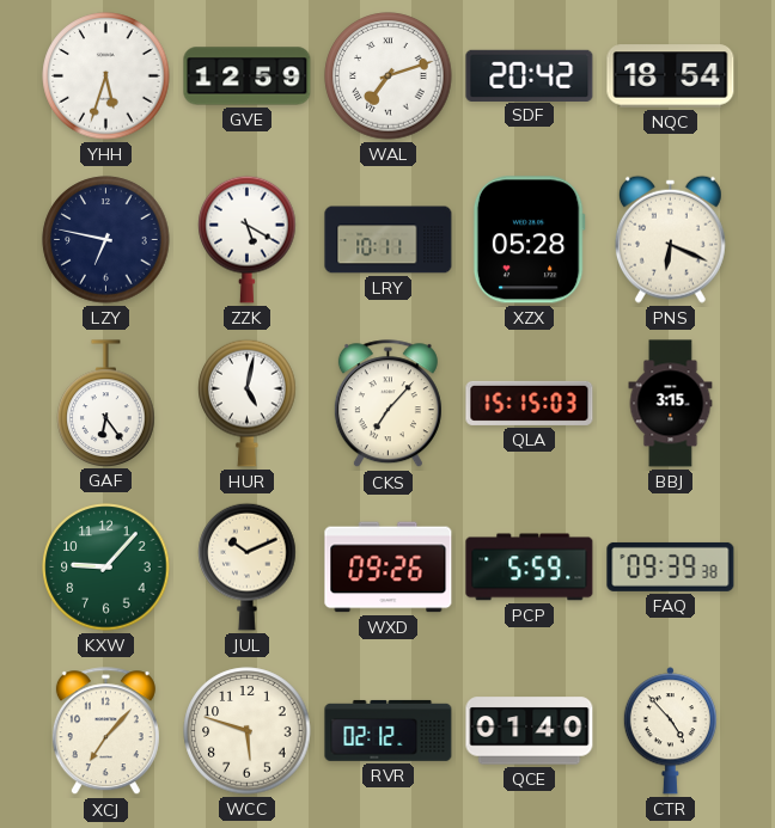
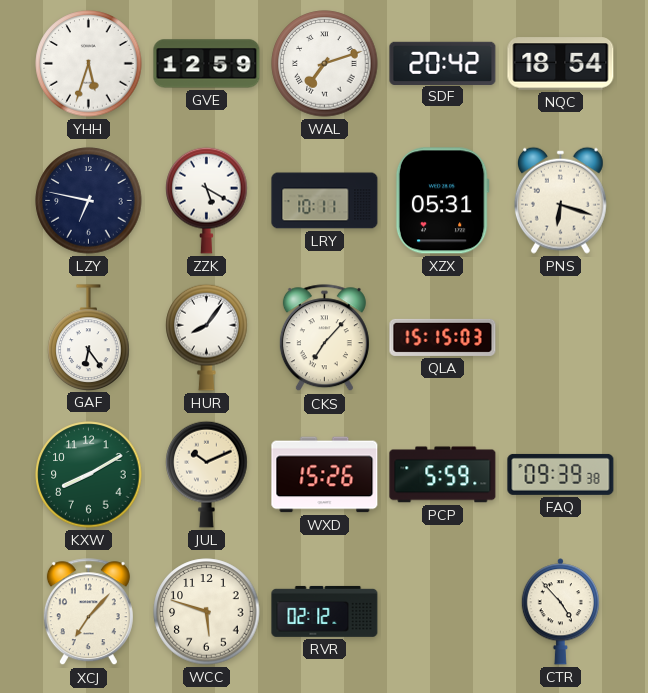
XZX: 05:28 -> 05:31
PNS: 6:19 -> 6:18
HUR: 5:02 -> 8:06
BBJ: 3:15 -> none
KXW: 9:07 -> 8:10
WXD: 09:26 -> 15:26
QCE: 01:40 -> none
